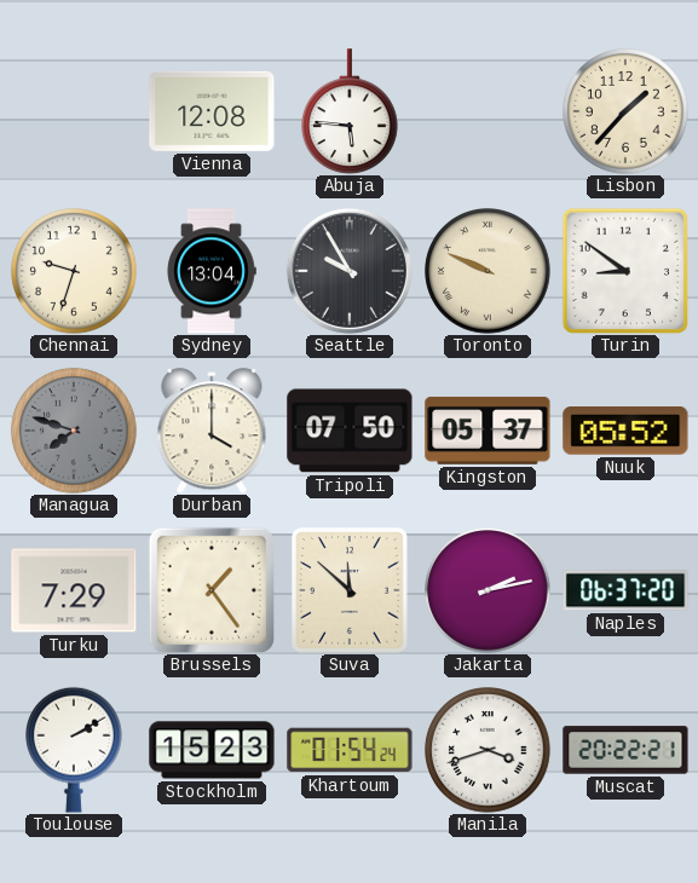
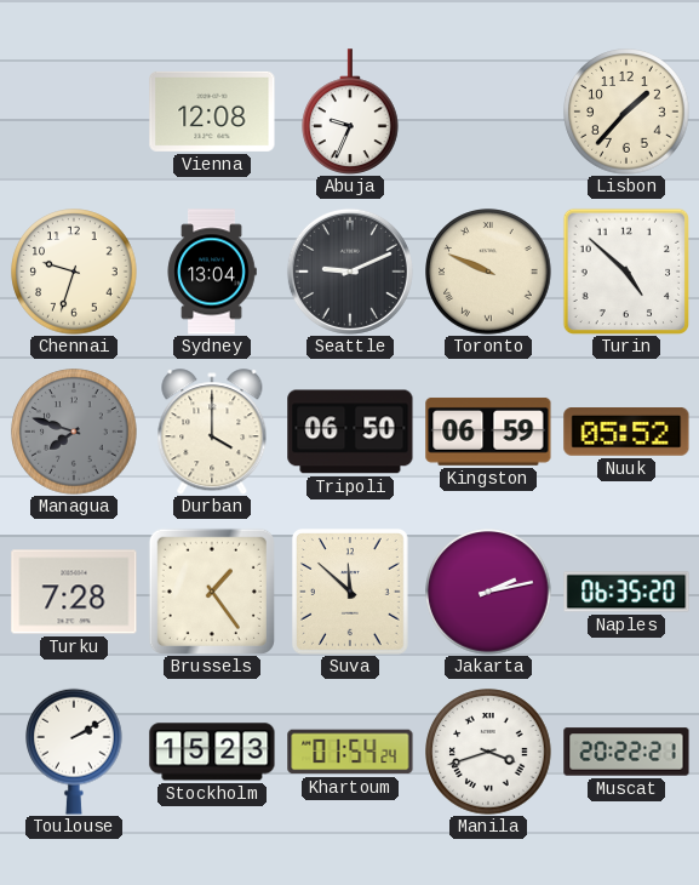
Abuja: 5:46 -> 9:34
Seattle: 9:55 -> 9:11
Turin: 8:51 -> 4:52
Tripoli: 07:50 -> 06:50
Kingston: 05:37 -> 06:59
Turku: 7:29 -> 7:28
Naples: 06:37 -> 06:35
